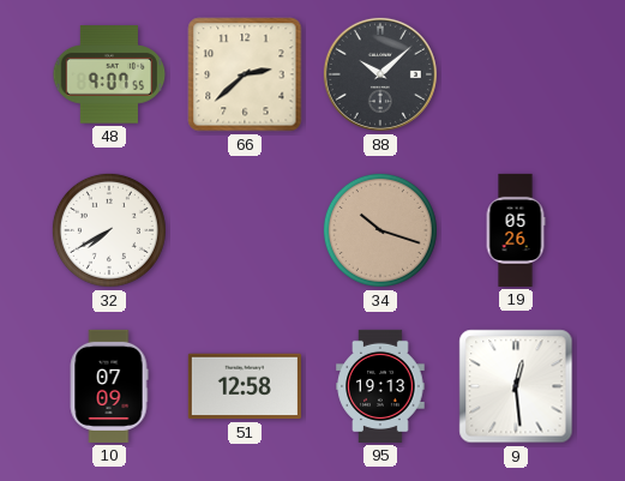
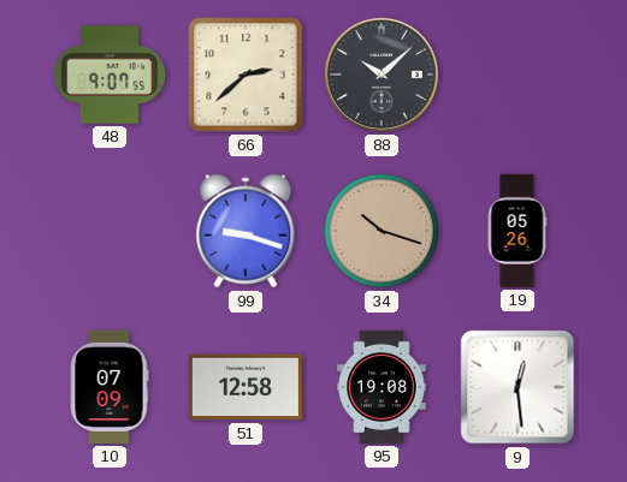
32: 7:40 -> none
99: none -> 9:18
95: 19:13 -> 19:08
